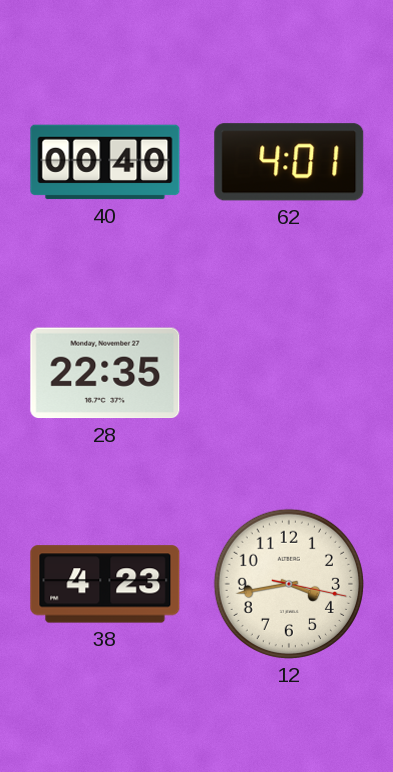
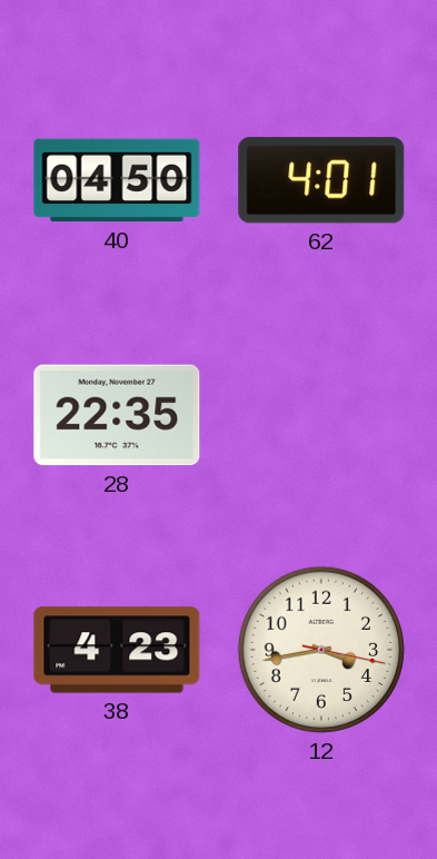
40: 00:40 -> 04:50
